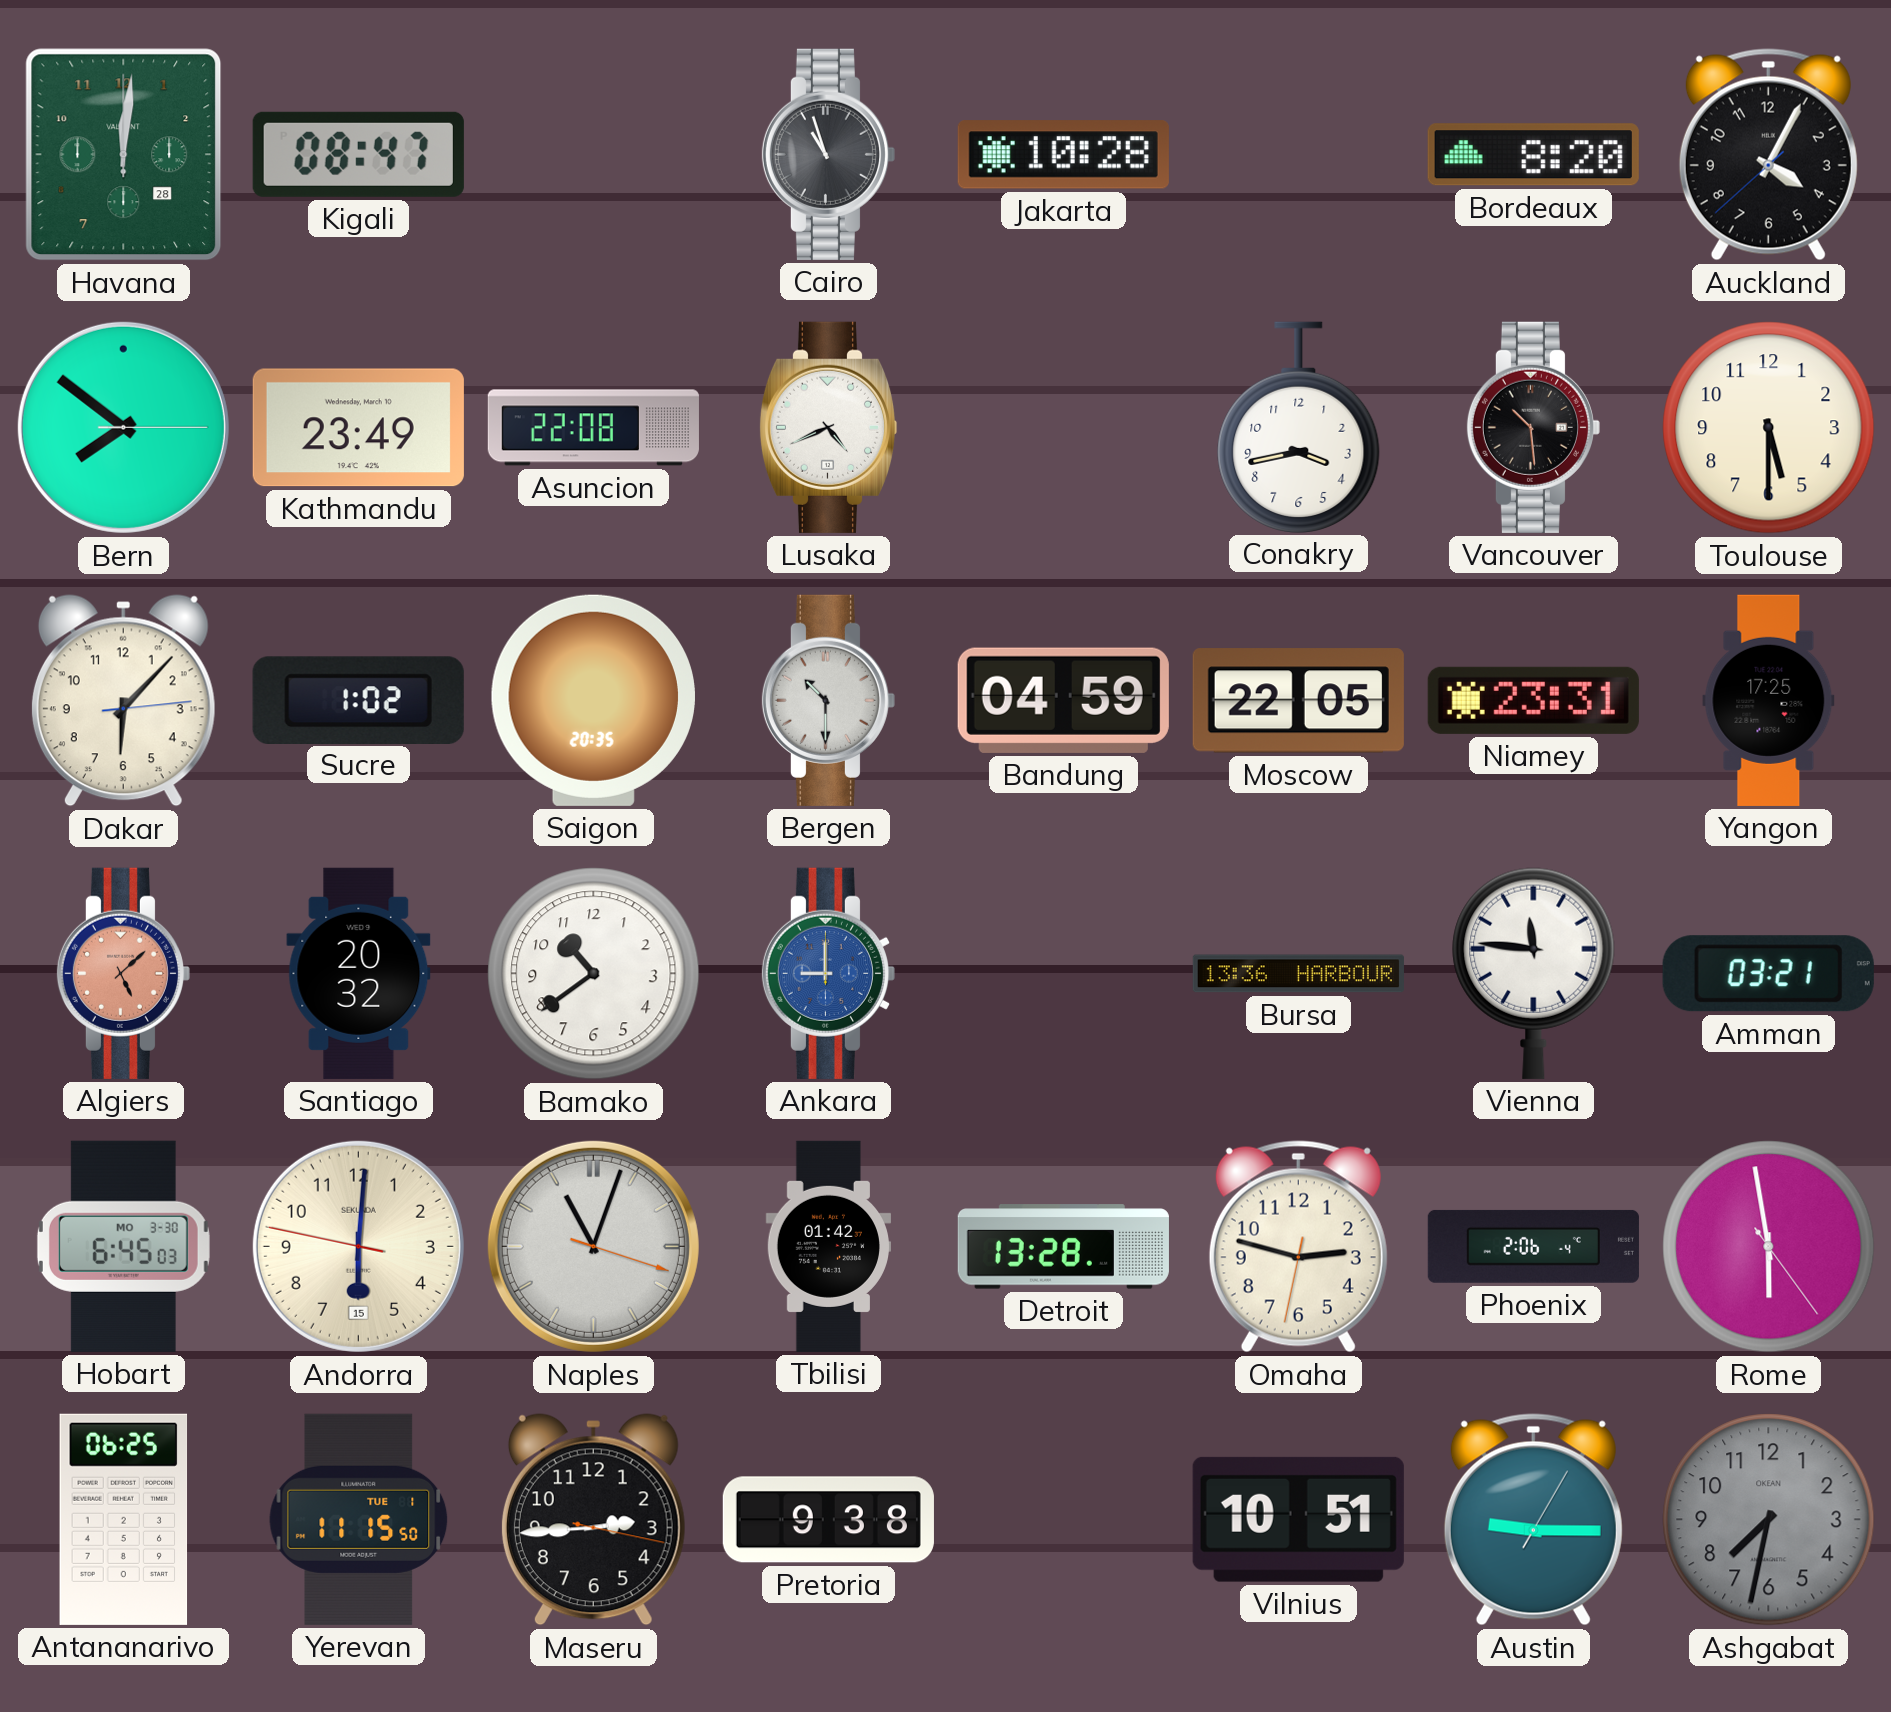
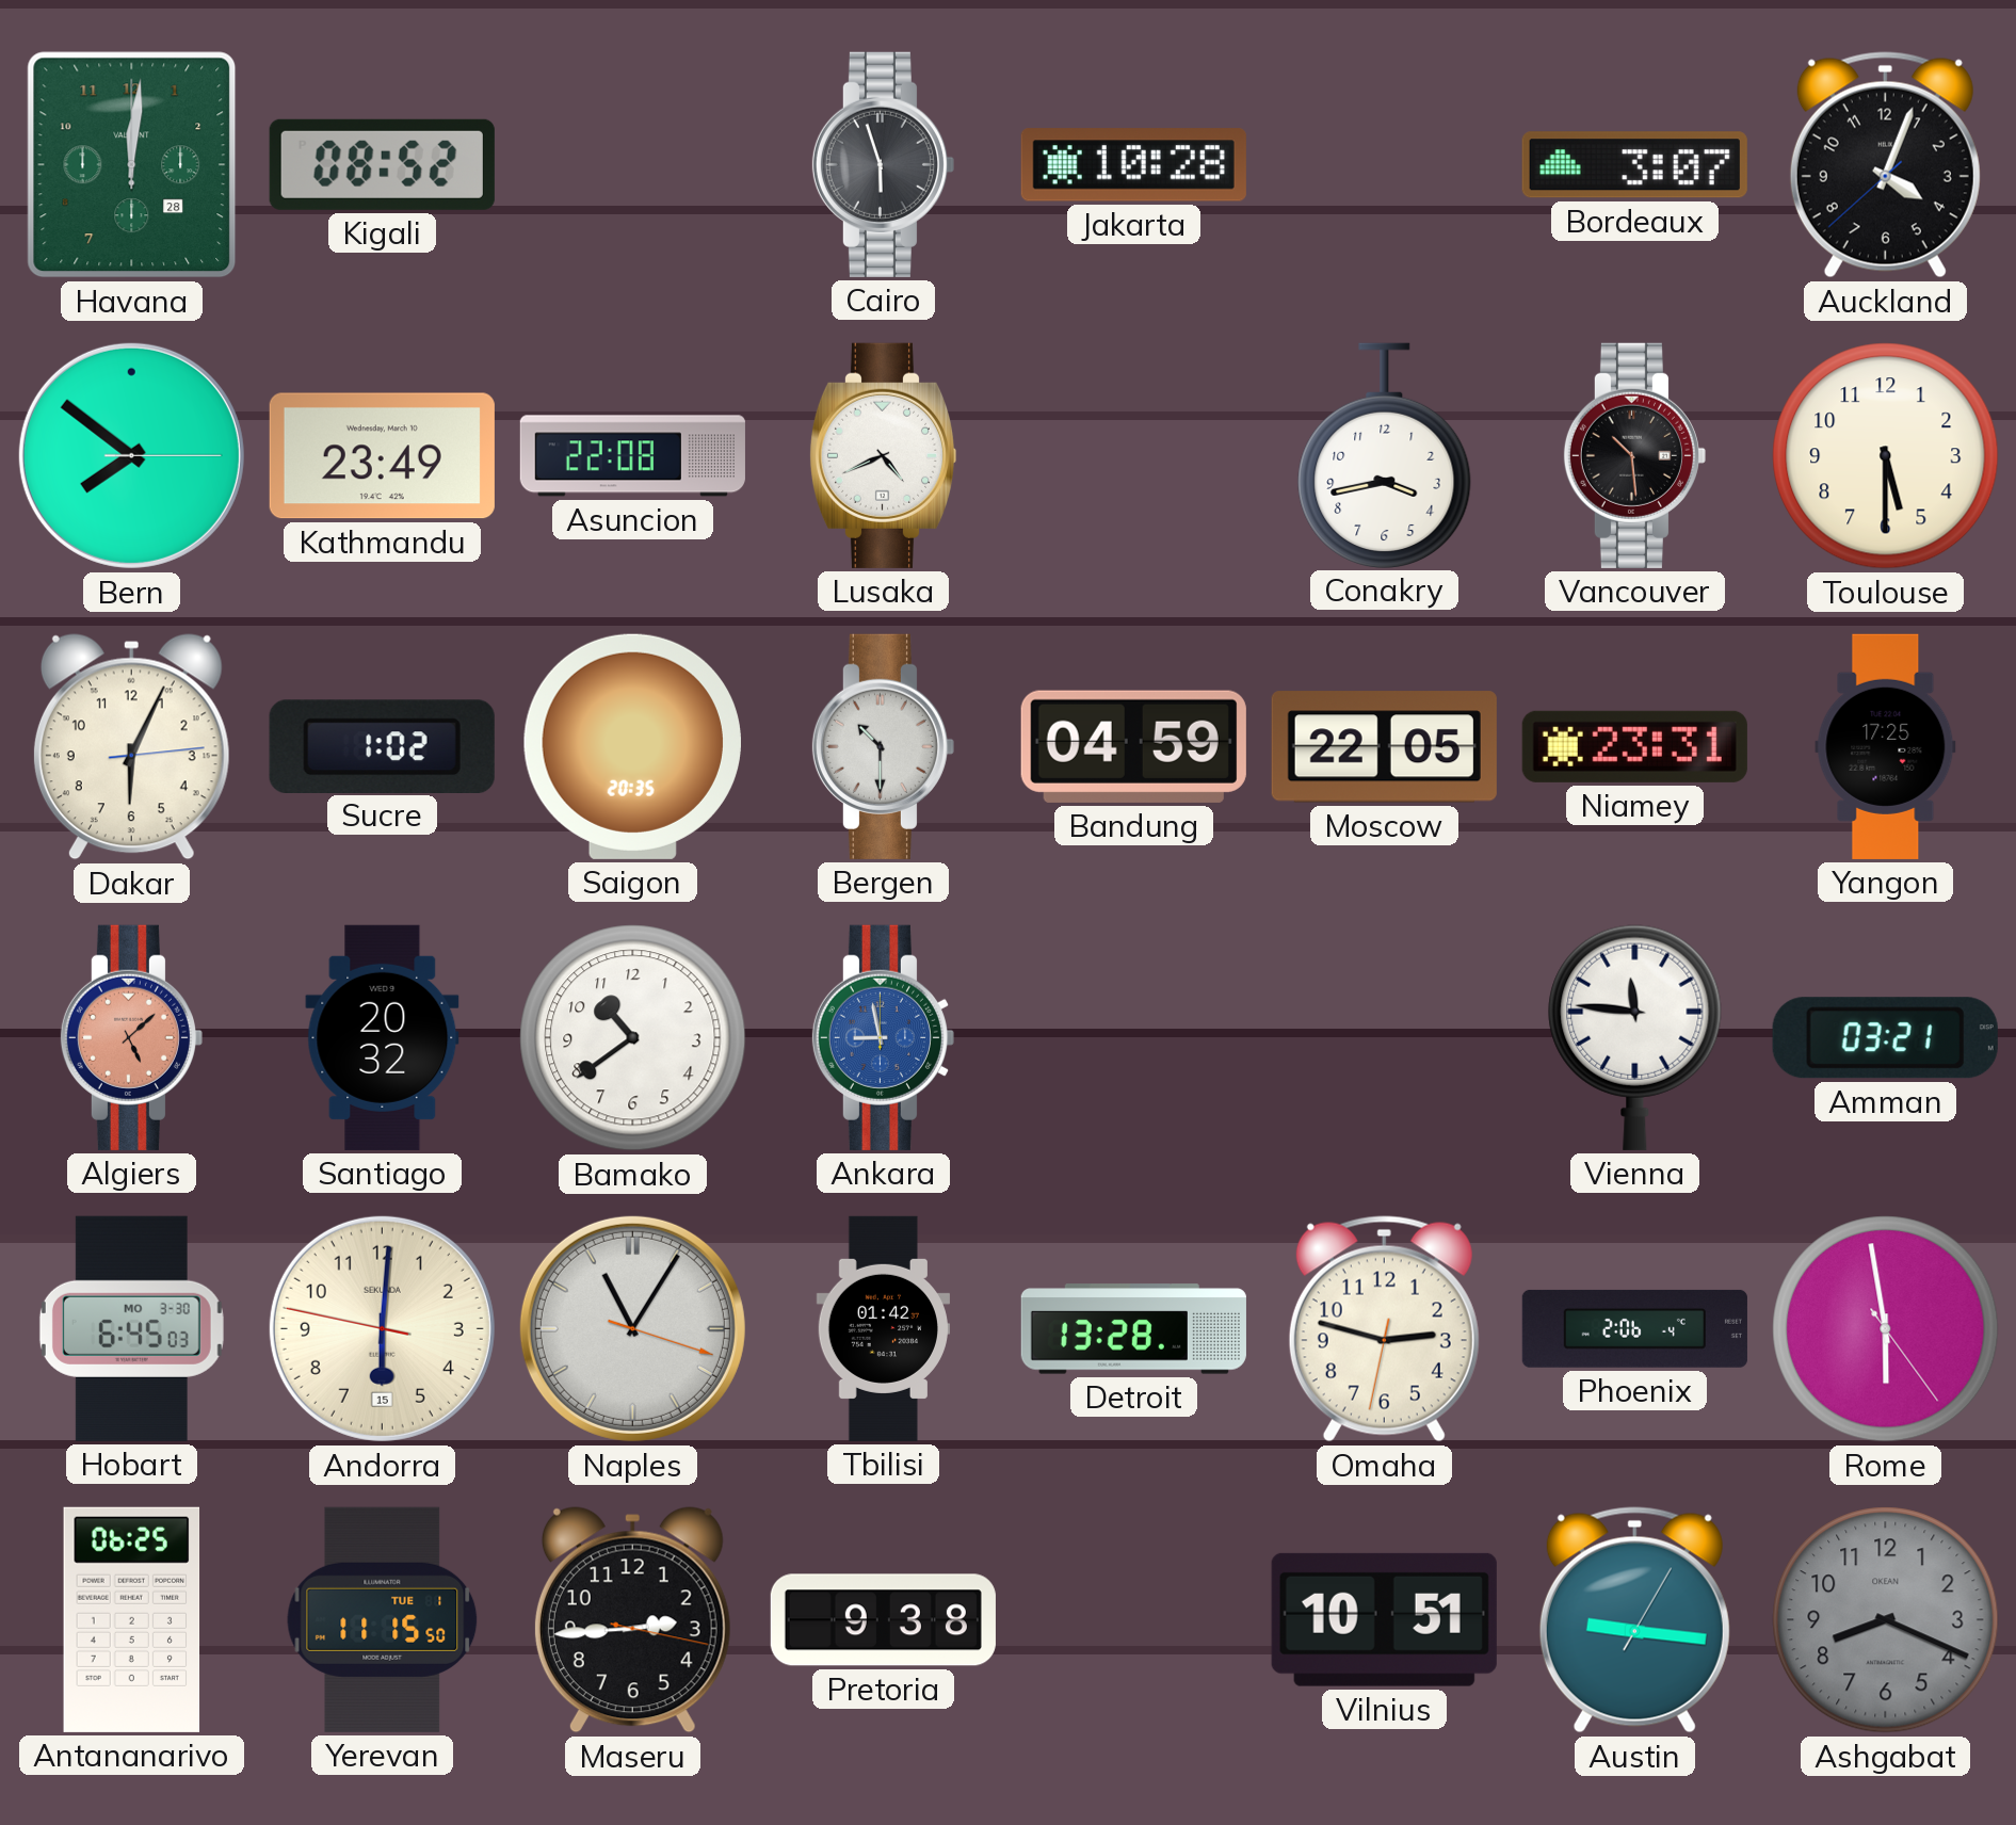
Kigali: 08:47 -> 08:52
Cairo: 10:57 -> 5:57
Bordeaux: 8:20 -> 3:07
Auckland: 4:04 -> 4:03
Dakar: 6:07 -> 6:04
Ankara: 9:00 -> 8:58
Bursa: 13:36 -> none
Naples: 11:03 -> 11:05
Austin: 9:15 -> 9:16
Ashgabat: 7:32 -> 8:19
